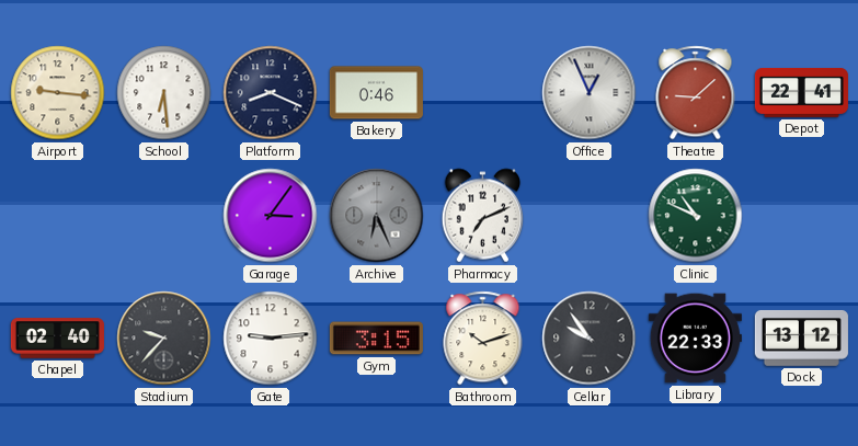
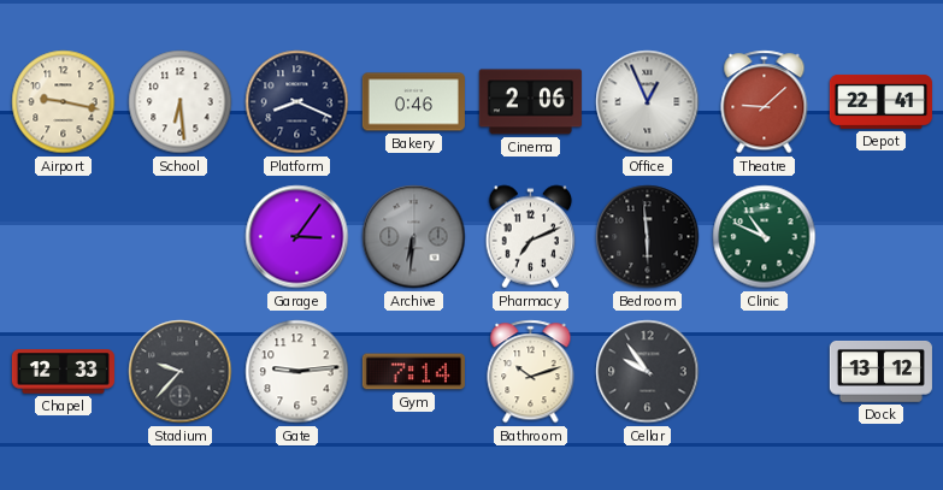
Airport: 9:16 -> 9:17
Cinema: none -> 2:06
Archive: 6:26 -> 6:31
Bedroom: none -> 5:59
Chapel: 02:40 -> 12:33
Gym: 3:15 -> 7:14
Library: 22:33 -> none
